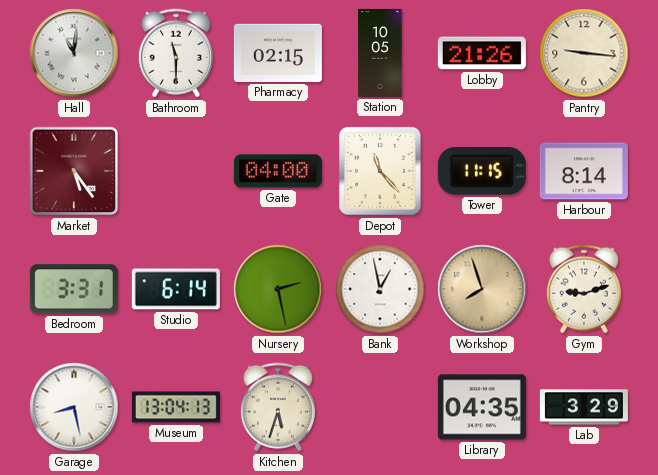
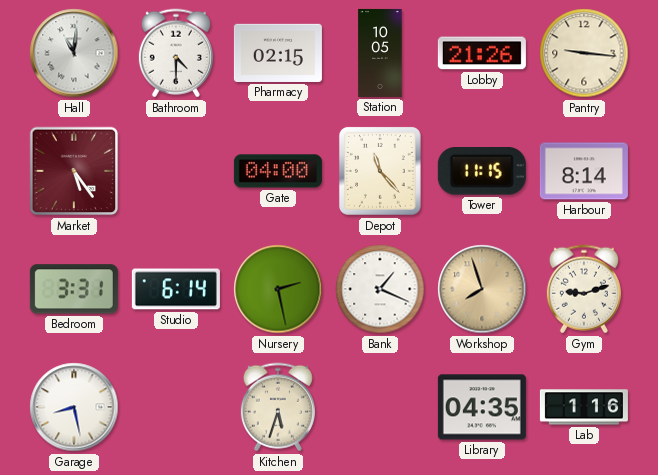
Bathroom: 11:30 -> 4:30
Bank: 12:58 -> 1:19
Museum: 13:04 -> none
Lab: 3:29 -> 1:16
